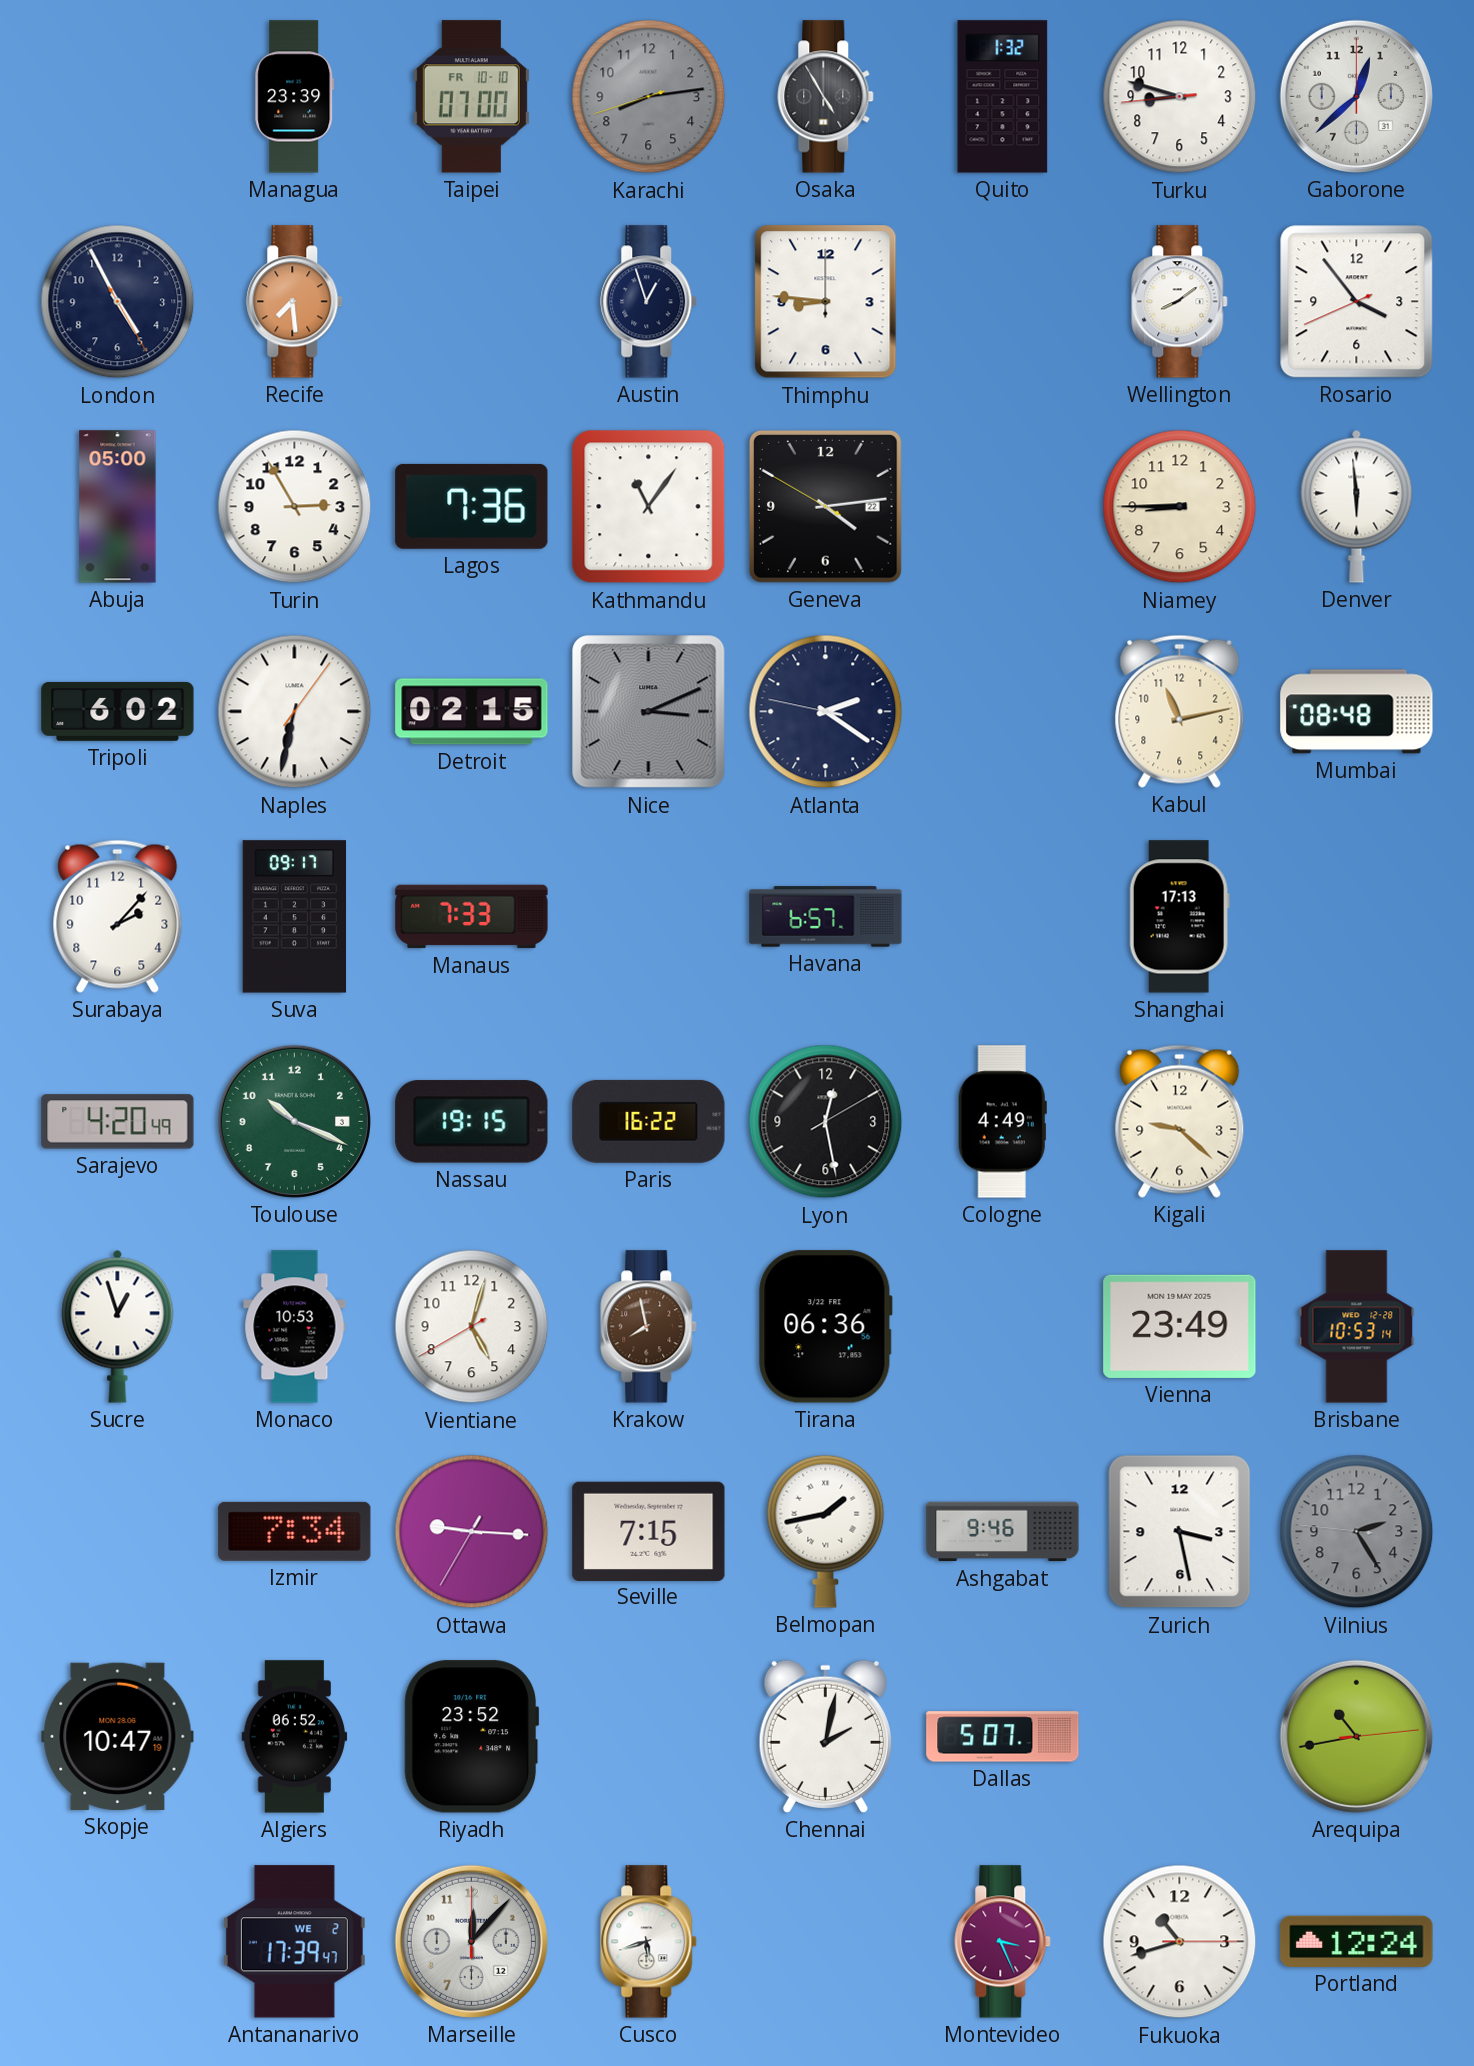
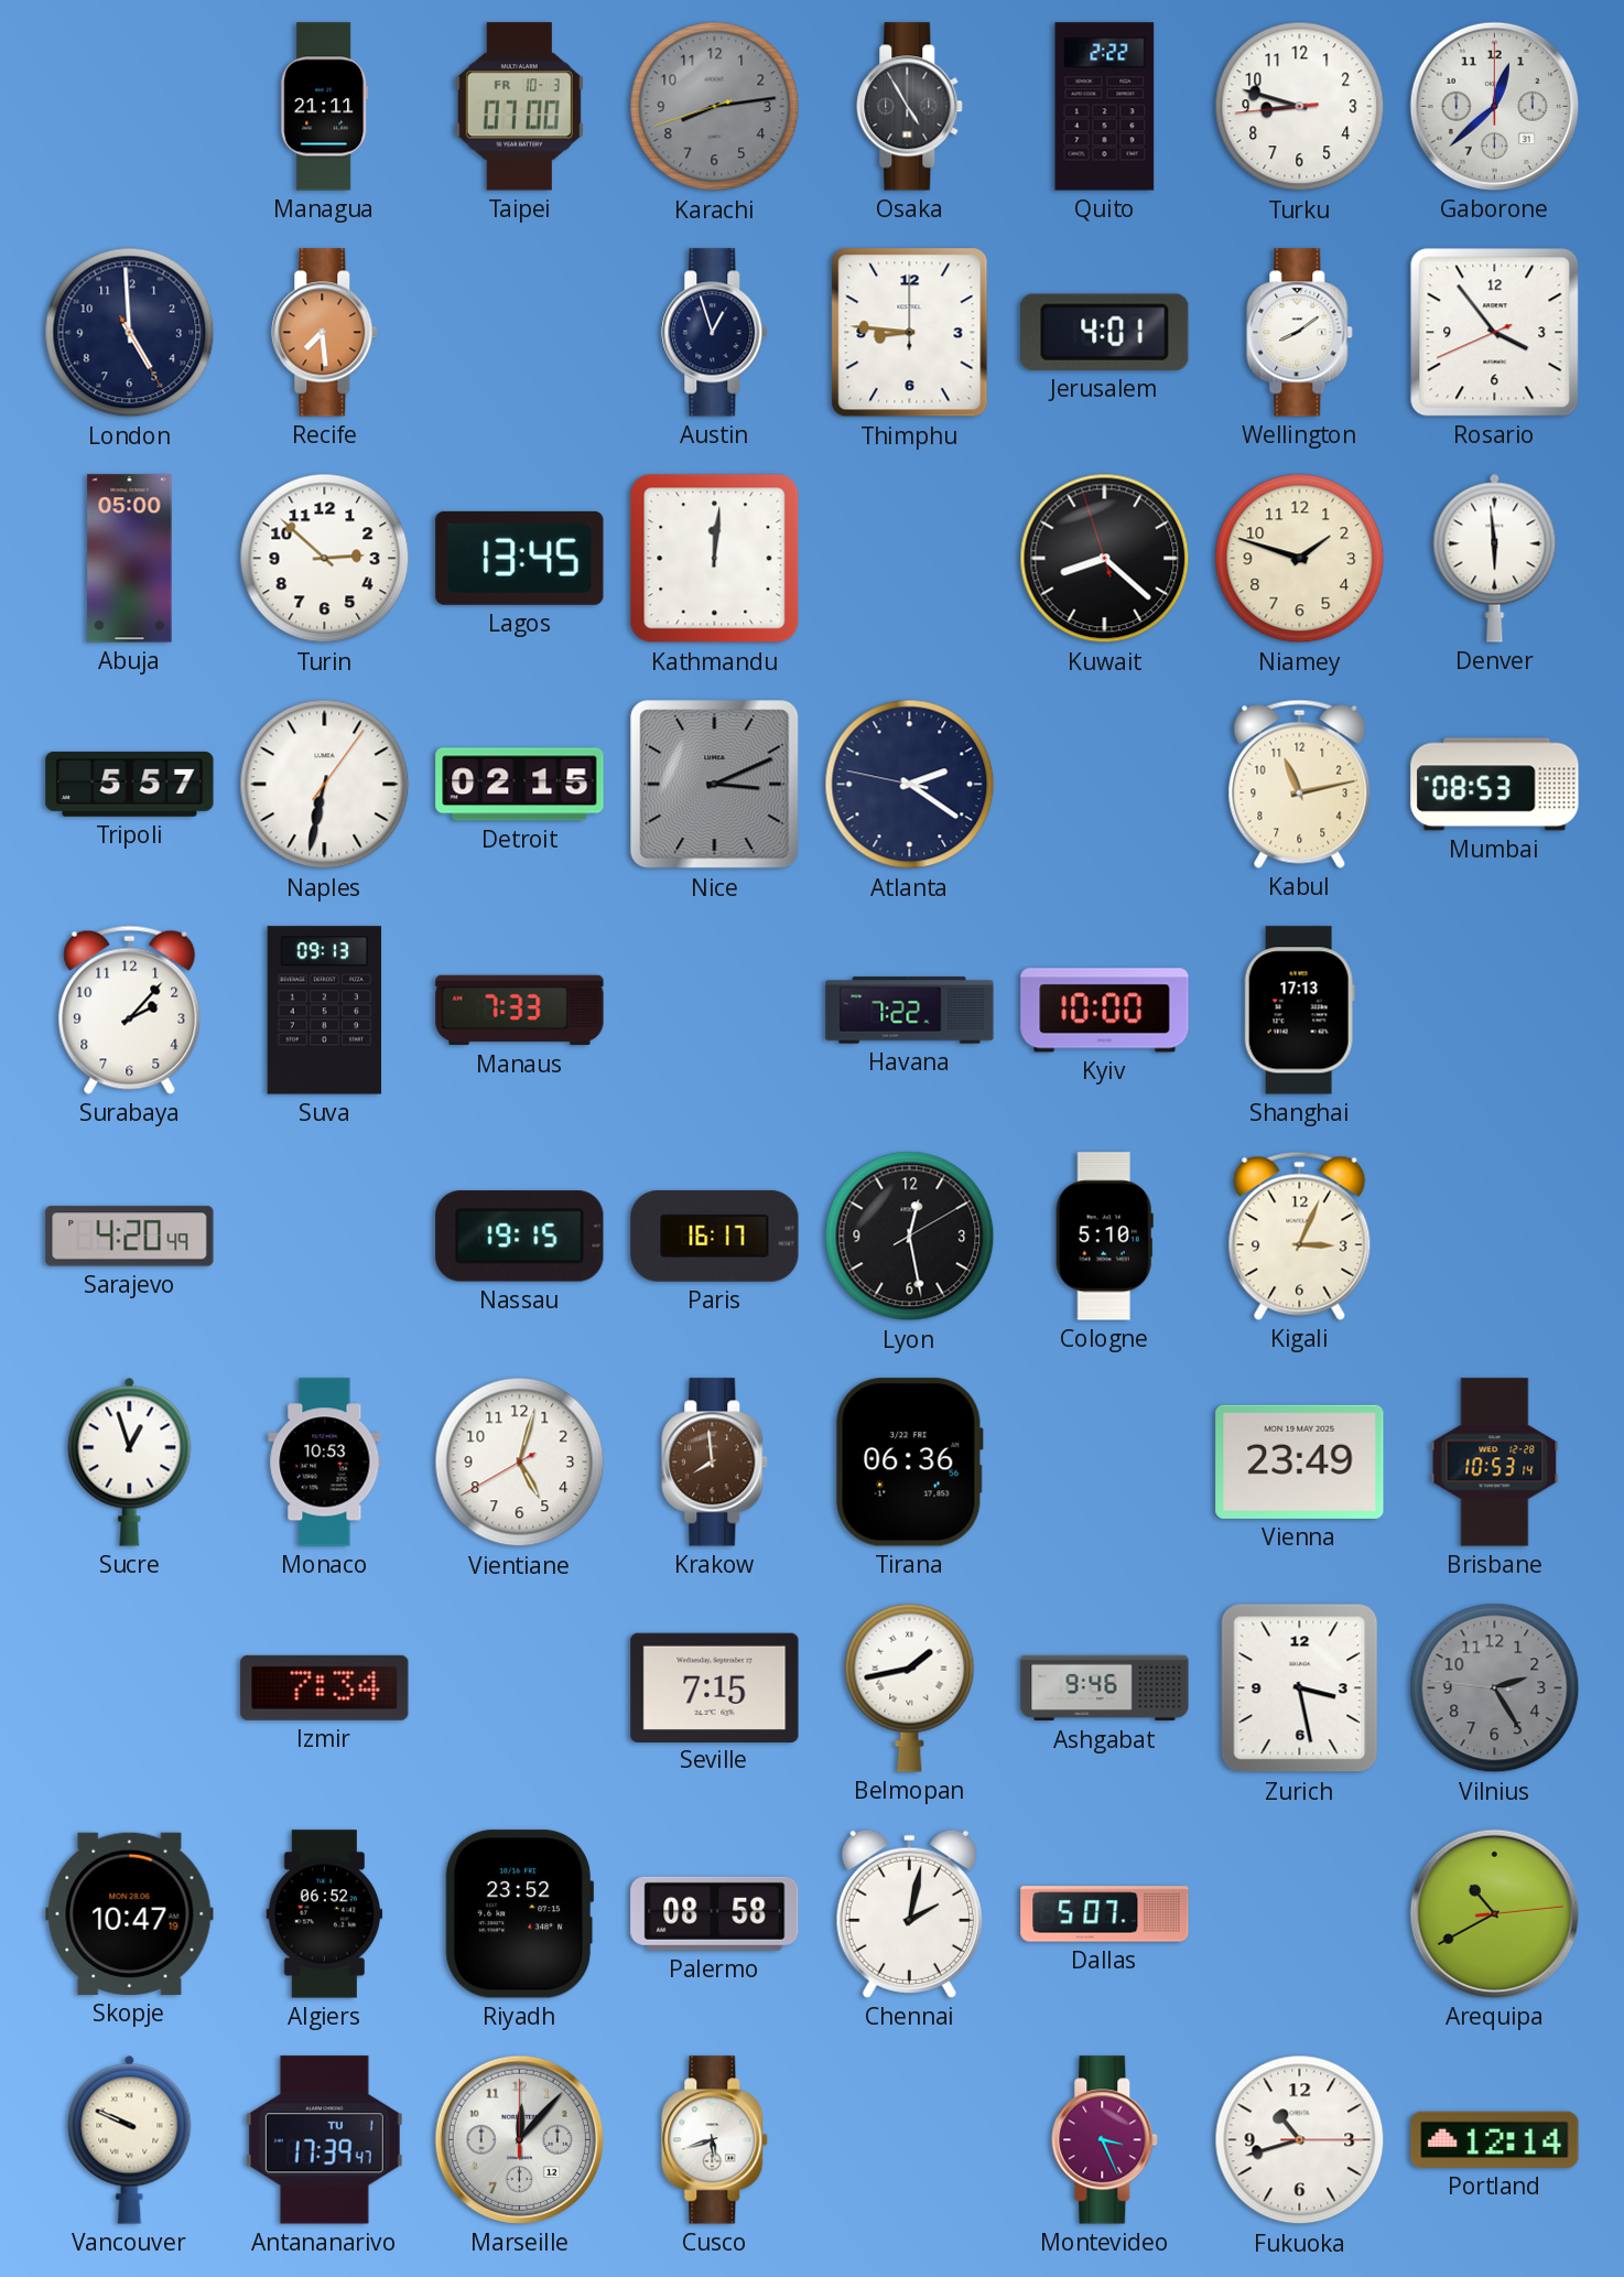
Managua: 23:39 -> 21:11
Taipei date: FR 10-10 -> FR 10-3
Quito: 1:32 -> 2:22
London: 4:55 -> 4:59
Jerusalem: none -> 4:01
Turin: 2:55 -> 2:52
Lagos: 7:36 -> 13:45
Kathmandu: 11:06 -> 12:01
Geneva: 4:13 -> none
Kuwait: none -> 8:21
Niamey: 8:45 -> 1:48
Tripoli: 6:02 -> 5:57
Mumbai: 08:48 -> 08:53
Suva: 09:17 -> 09:13
Havana: 6:57 -> 7:22
Kyiv: none -> 10:00
Toulouse: 10:19 -> none
Paris: 16:22 -> 16:17
Cologne: 4:49 -> 5:10
Kigali: 9:22 -> 3:04
Krakow: 7:58 -> 7:59
Ottawa: 9:15 -> none
Palermo: none -> 08:58
Arequipa: 10:43 -> 10:40
Vancouver: none -> 9:49
Antananarivo date: WE 2 -> TU 1
Portland: 12:24 -> 12:14
